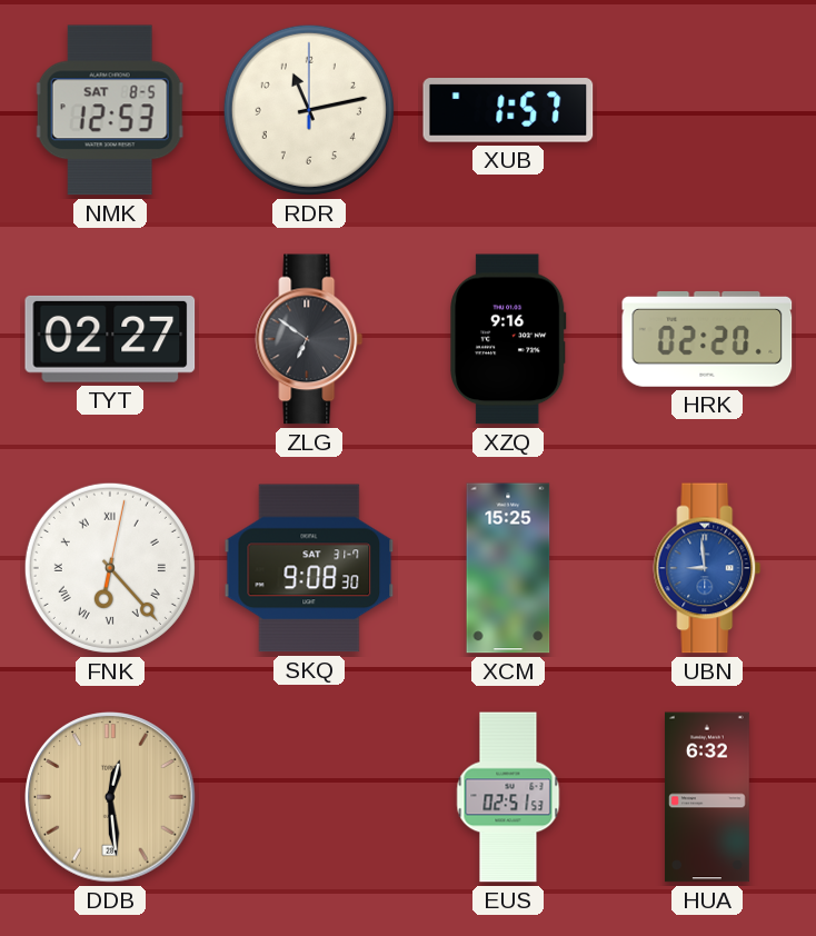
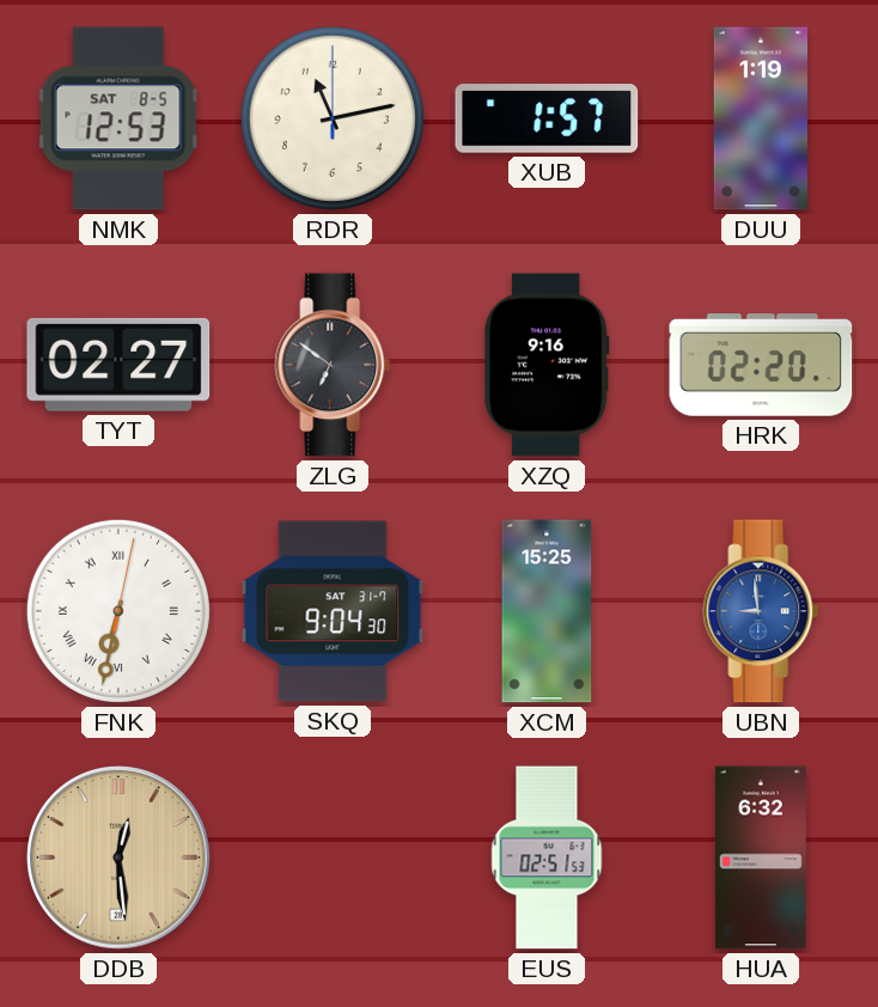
DUU: none -> 1:19
FNK: 6:23 -> 6:32
SKQ: 9:08 -> 9:04
